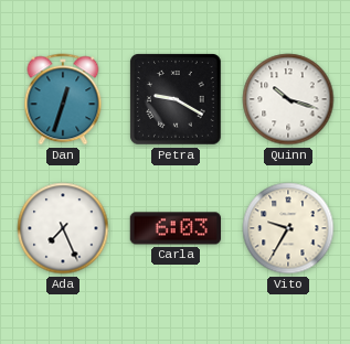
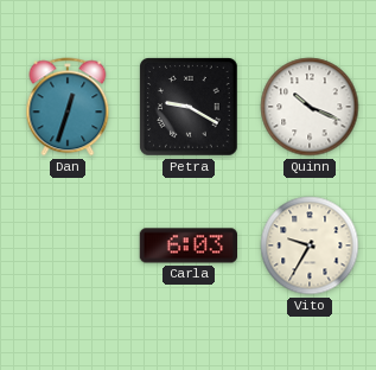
Quinn: 10:18 -> 10:19
Ada: 7:26 -> none
